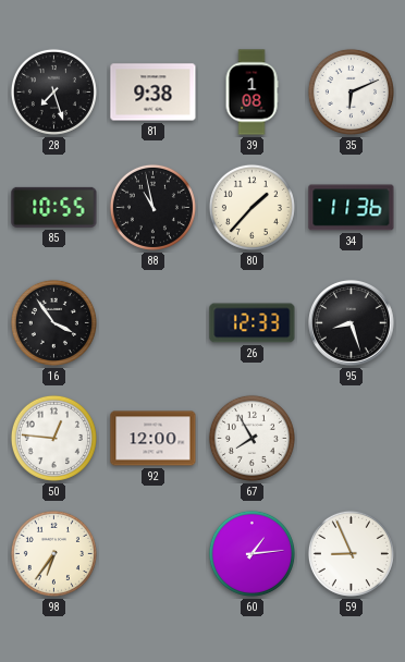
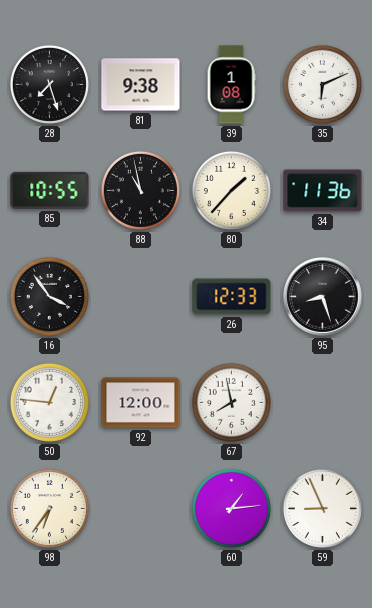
67: 7:55 -> 7:58
